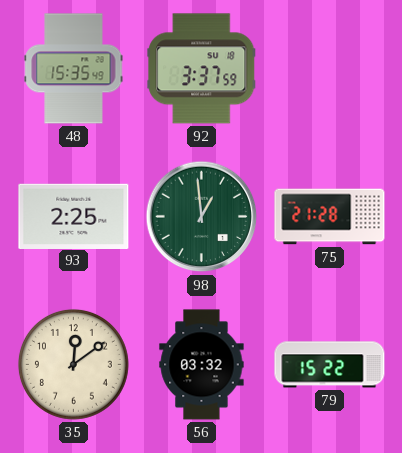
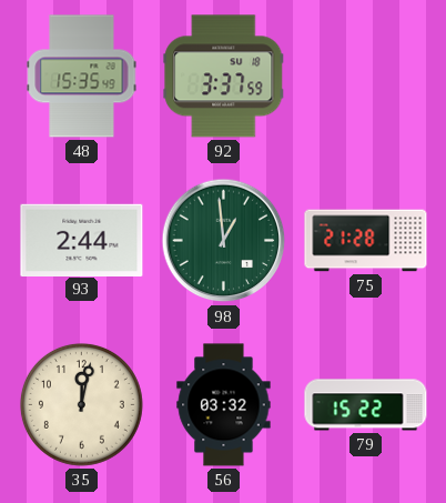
93: 2:25 -> 2:44
35: 12:09 -> 12:02
